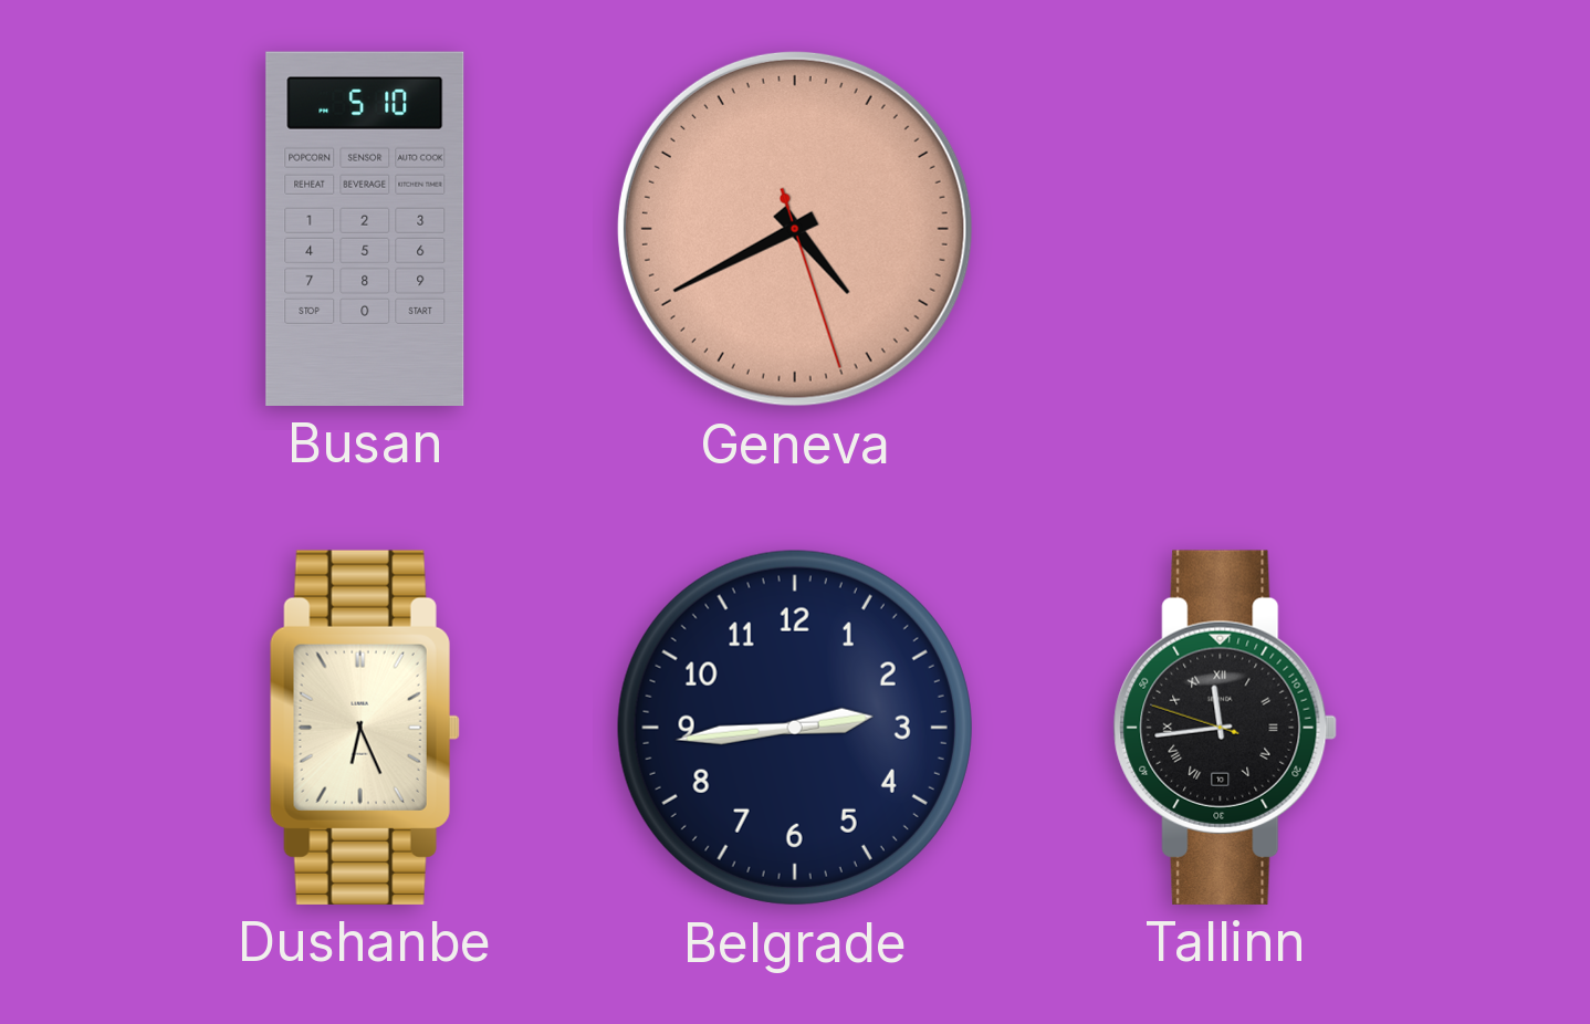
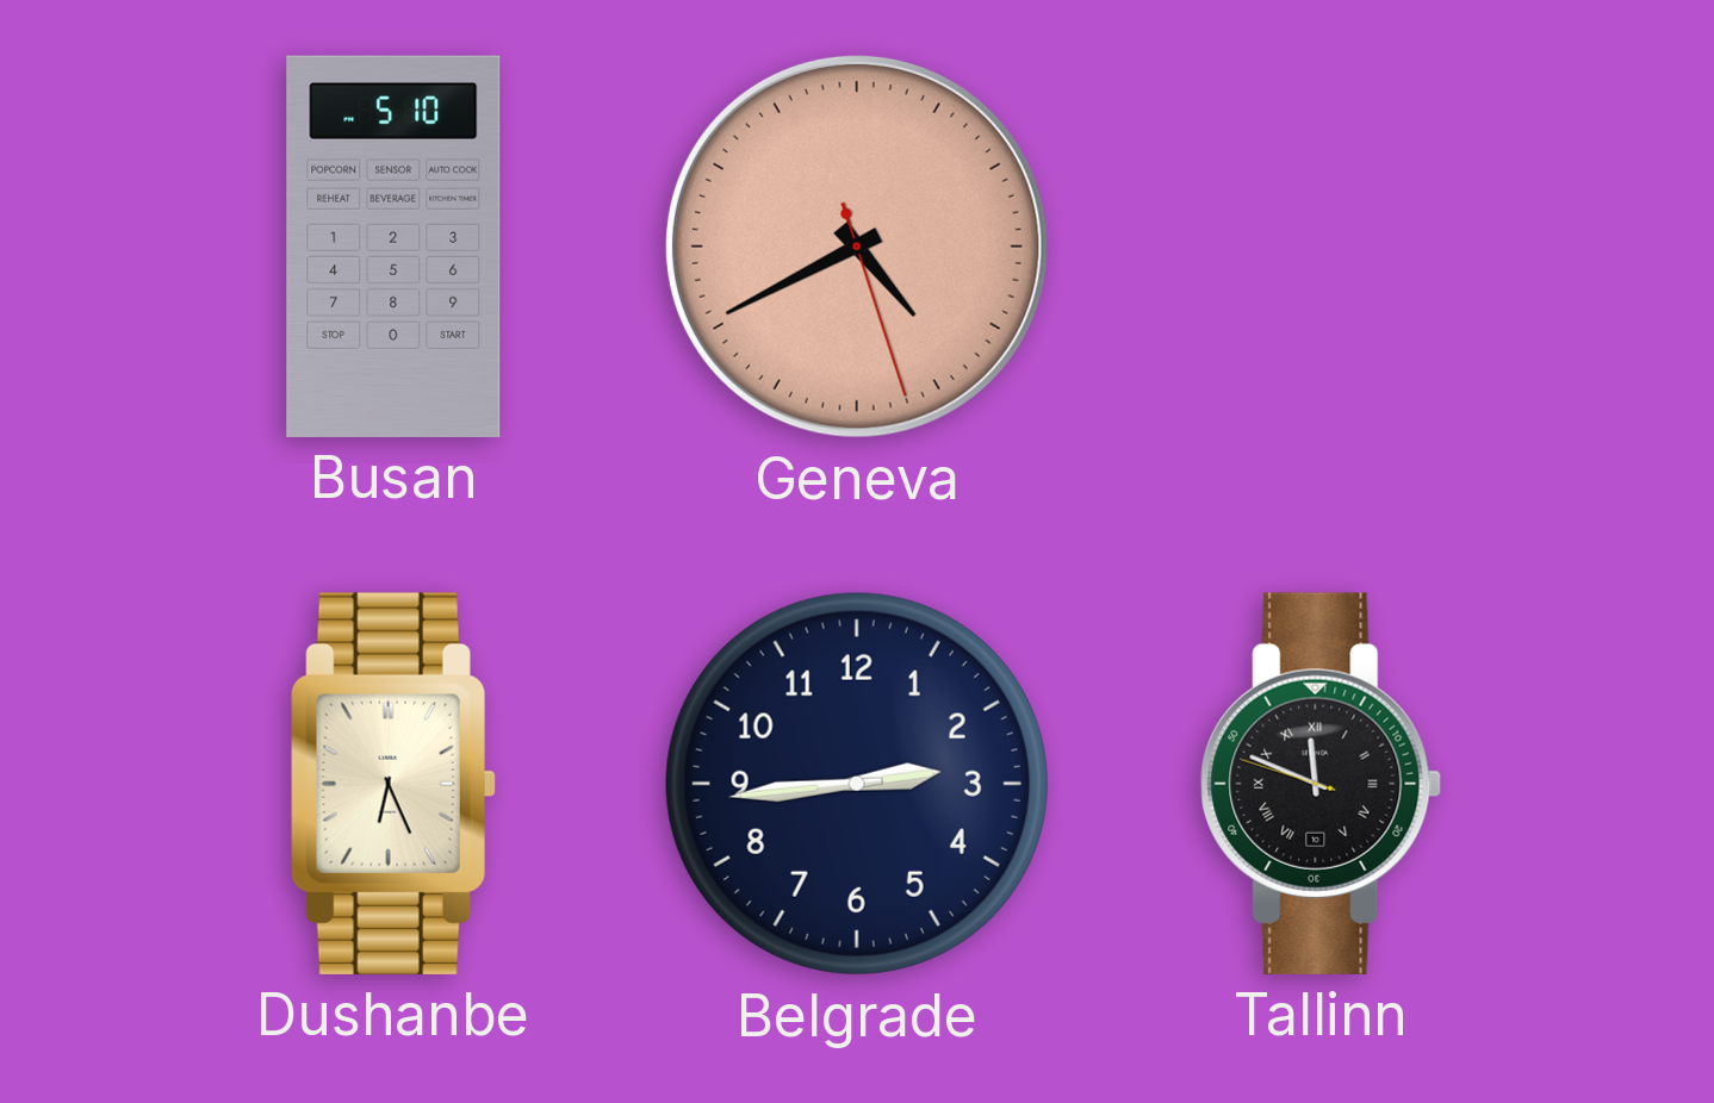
Tallinn: 11:43 -> 11:48
